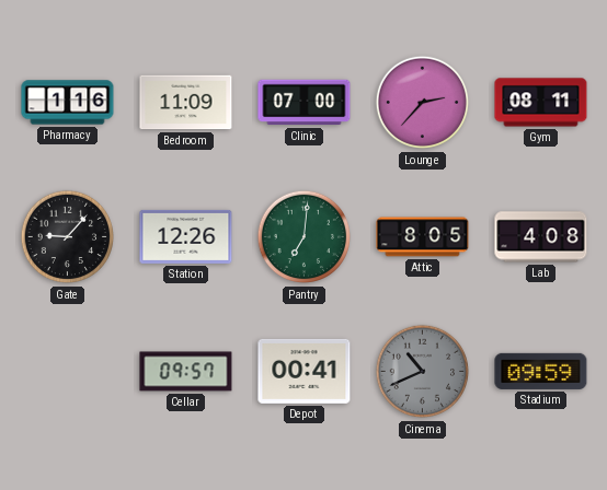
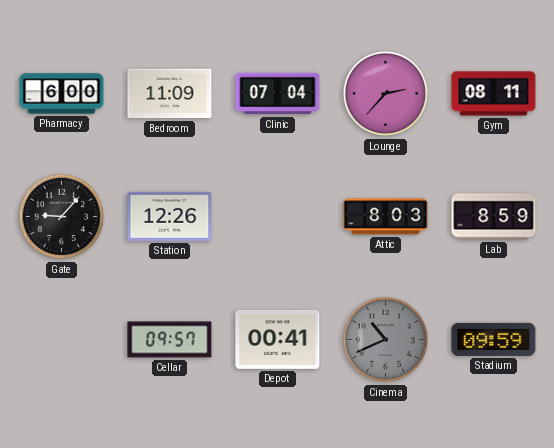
Pharmacy: 1:16 -> 6:00
Clinic: 07:00 -> 07:04
Pantry: 7:01 -> none
Attic: 8:05 -> 8:03
Lab: 4:08 -> 8:59
